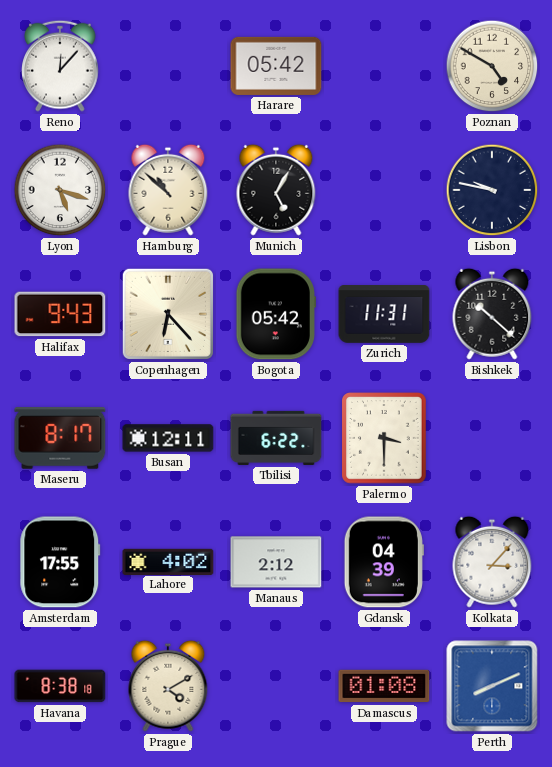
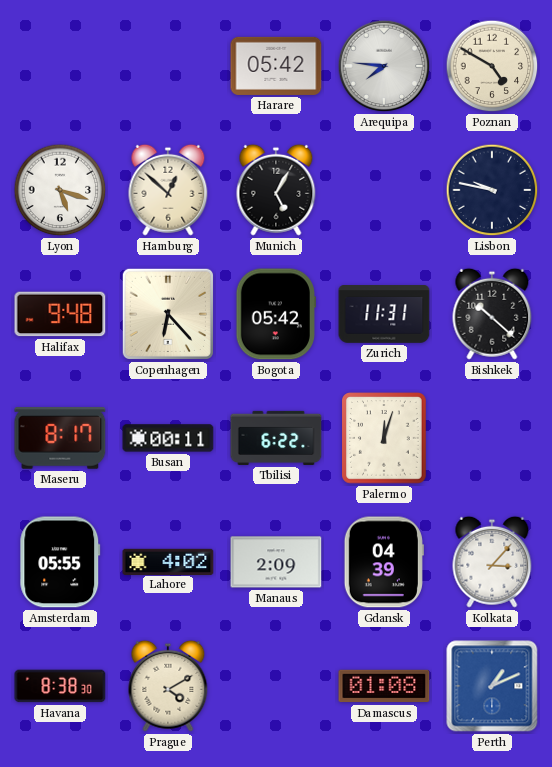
Reno: 12:07 -> none
Arequipa: none -> 7:46
Hamburg: 10:52 -> 12:52
Halifax: 9:43 -> 9:48
Busan: 12:11 -> 00:11
Palermo: 3:30 -> 12:03
Amsterdam: 17:55 -> 05:55
Manaus: 2:12 -> 2:09
Havana: 8:38:18 -> 8:38:30
Perth: 8:11 -> 1:11
